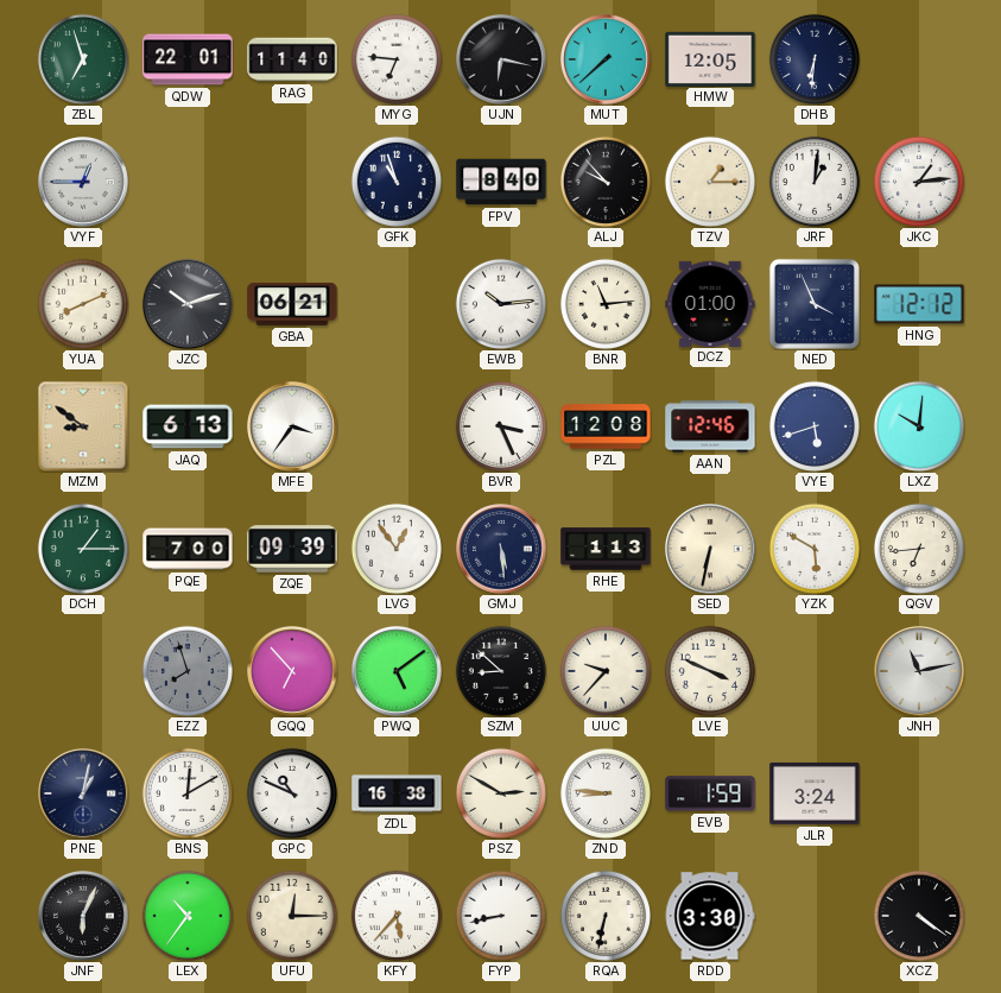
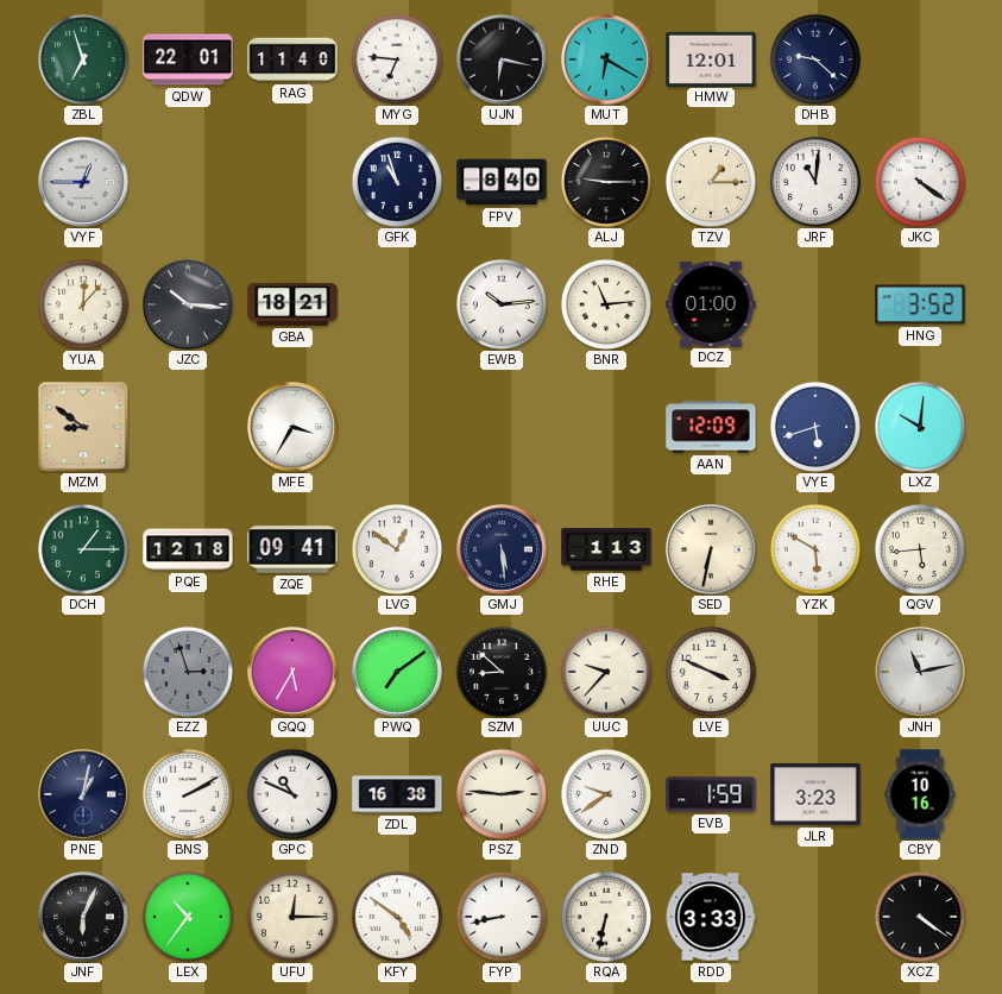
MUT: 7:38 -> 6:20
HMW: 12:05 -> 12:01
DHB: 6:31 -> 9:22
ALJ: 9:53 -> 9:15
JRF: 1:01 -> 11:01
JKC: 1:14 -> 4:21
YUA: 8:11 -> 12:07
JZC: 10:12 -> 10:16
GBA: 06:21 -> 18:21
NED: 3:56 -> none
HNG: 12:12 -> 3:52
JAQ: 6:13 -> none
MFE: 3:36 -> 3:35
BVR: 3:26 -> none
PZL: 12:08 -> none
AAN: 12:46 -> 12:09
PQE: 7:00 -> 12:18
ZQE: 09:39 -> 09:41
LVG: 12:54 -> 12:51
QGV: 6:44 -> 5:44
EZZ: 7:57 -> 2:57
GQQ: 6:53 -> 5:35
PWQ: 5:09 -> 7:09
BNS: 12:10 -> 2:10
PSZ: 2:50 -> 2:46
ZND: 8:46 -> 9:39
JLR: 3:24 -> 3:23
CBY: none -> 10:16
KFY: 5:37 -> 4:51
RDD: 3:30 -> 3:33
